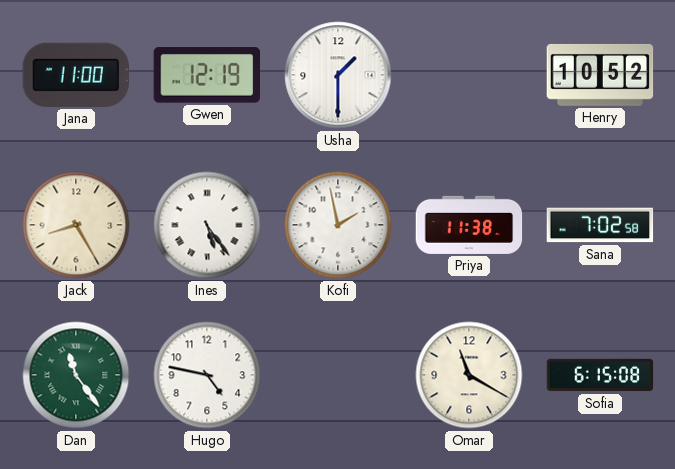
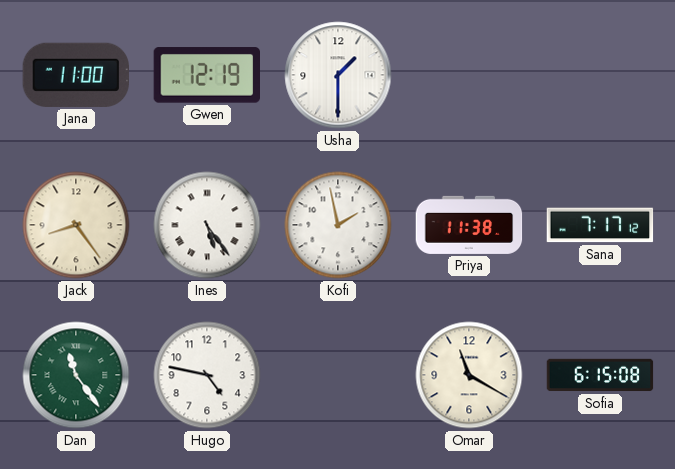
Henry: 10:52 -> none
Jack: 8:25 -> 8:24
Sana: 7:02 -> 7:17
